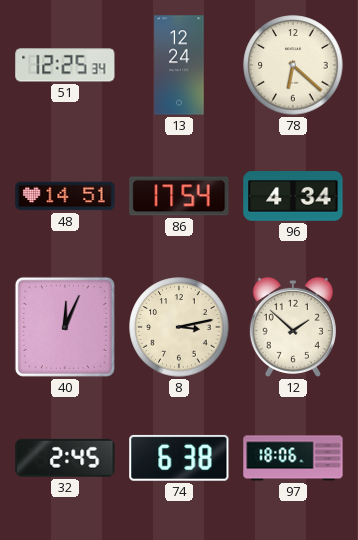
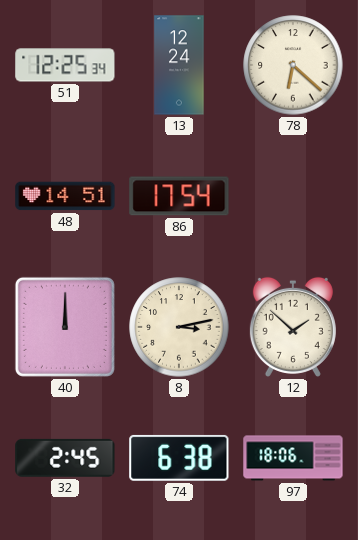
96: 4:34 -> none
40: 12:04 -> 12:00
